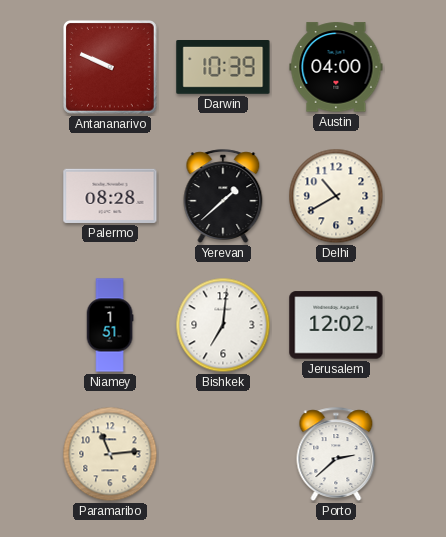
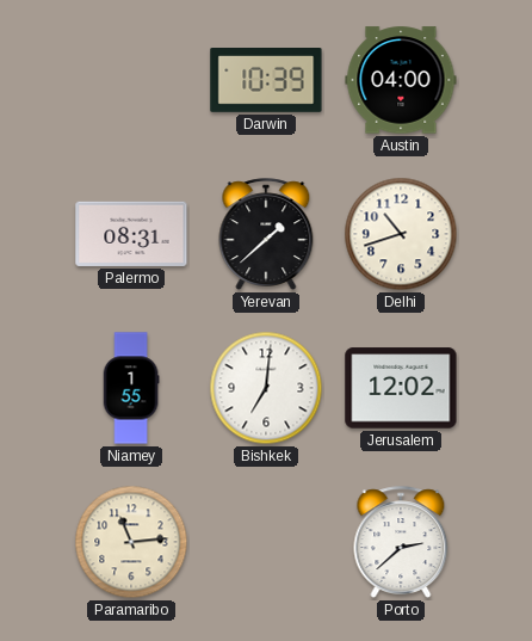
Antananarivo: 9:49 -> none
Palermo: 08:28 -> 08:31
Delhi: 10:40 -> 10:42
Niamey: 1:51 -> 1:55
